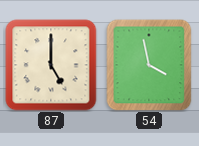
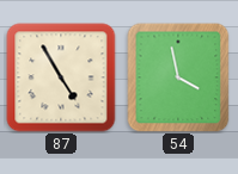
87: 5:00 -> 4:55
